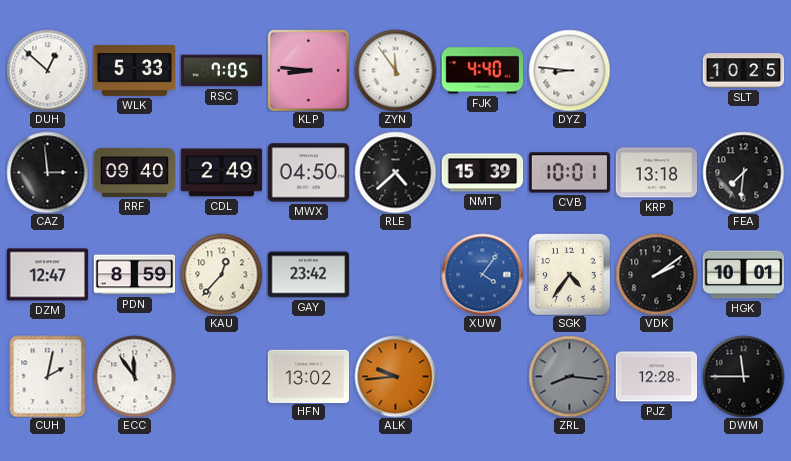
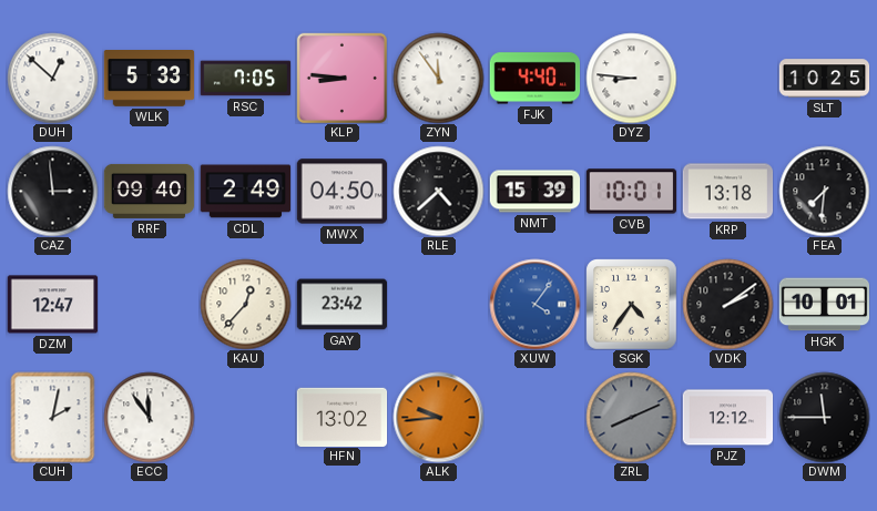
PDN: 8:59 -> none
ZRL: 8:16 -> 8:11
PJZ: 12:28 -> 12:12
